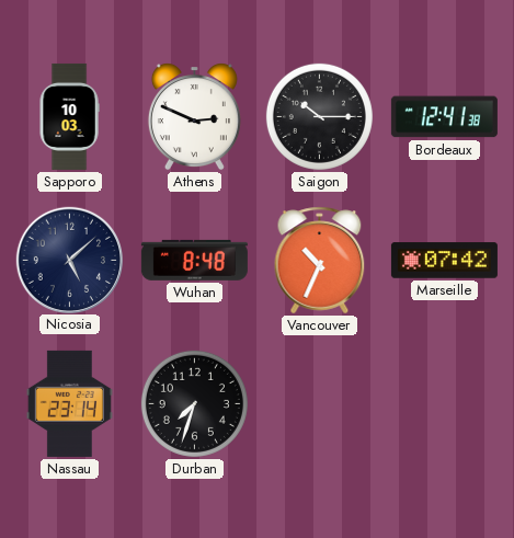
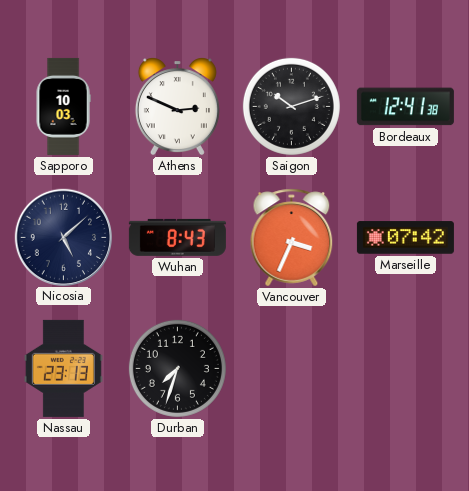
Saigon: 10:15 -> 10:12
Wuhan: 8:48 -> 8:43
Vancouver: 10:34 -> 3:34
Nassau: 23:14 -> 23:13
